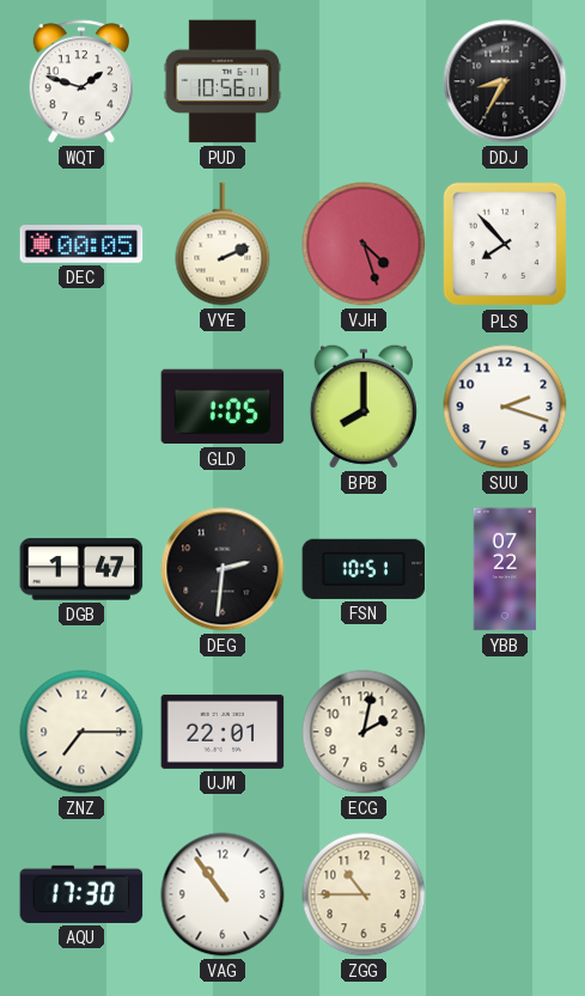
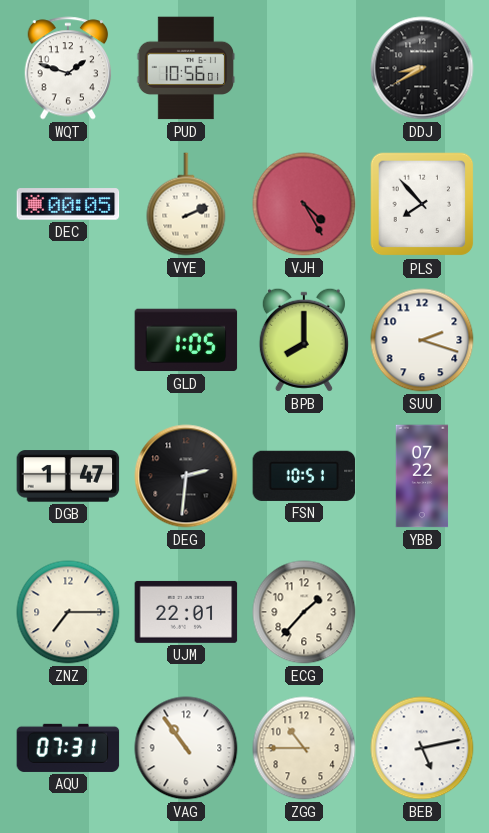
DDJ: 8:35 -> 8:40
VJH: 4:27 -> 4:25
ECG: 2:02 -> 1:37
AQU: 17:30 -> 07:31
BEB: none -> 5:13
